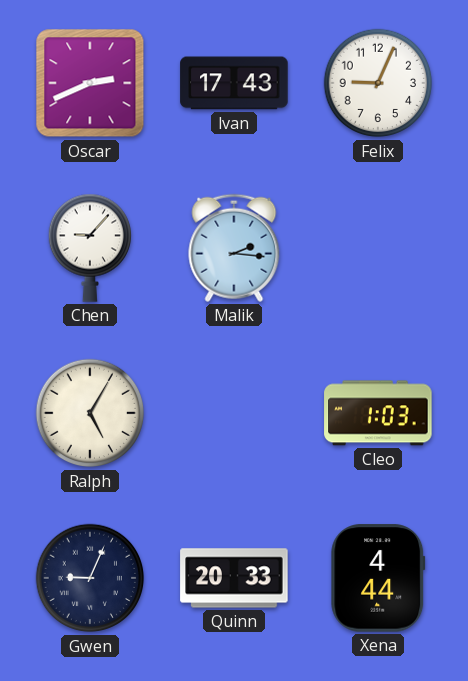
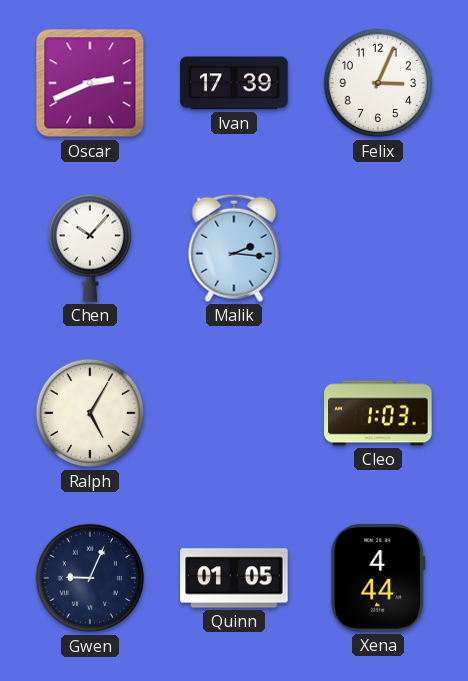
Ivan: 17:43 -> 17:39
Felix: 9:04 -> 3:04
Chen: 9:07 -> 10:07
Quinn: 20:33 -> 01:05
